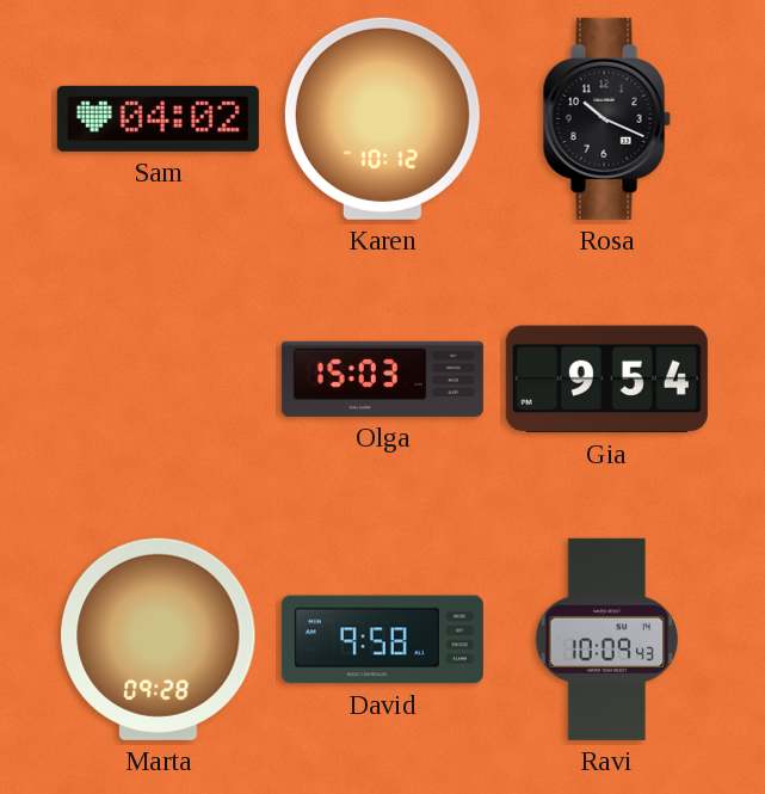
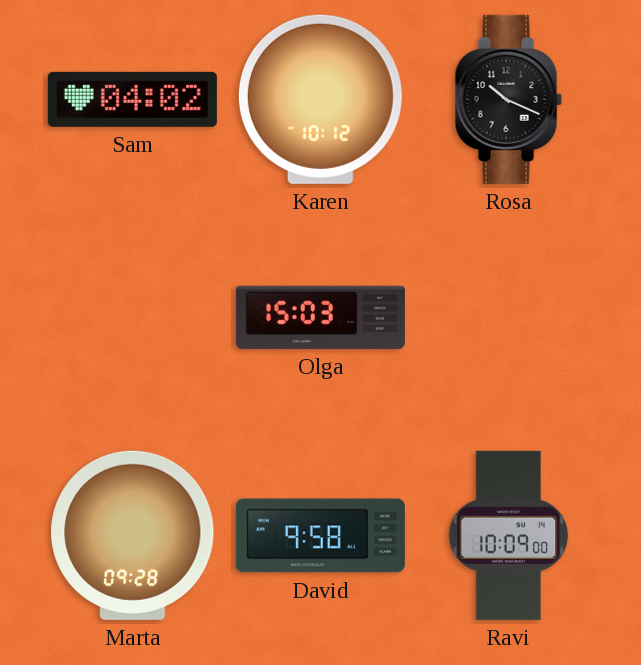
Gia: 9:54 -> none
Ravi: 10:09:43 -> 10:09:00
